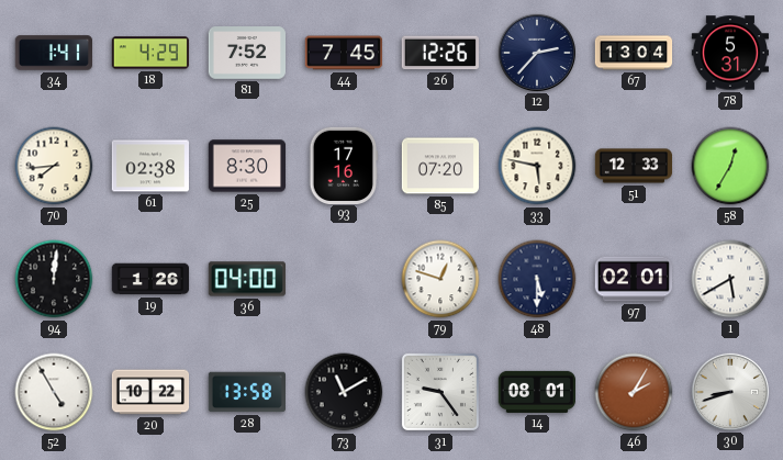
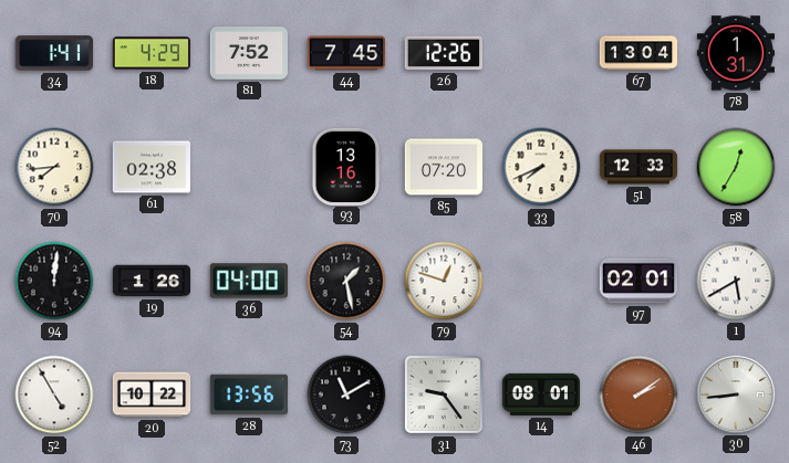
12: 2:37 -> none
78: 5:31 -> 1:31
25: 8:30 -> none
93: 17:16 -> 13:16
33: 5:47 -> 7:41
54: none -> 1:28
48: 5:30 -> none
28: 13:58 -> 13:56
46: 2:05 -> 2:09
30: 8:42 -> 8:44
